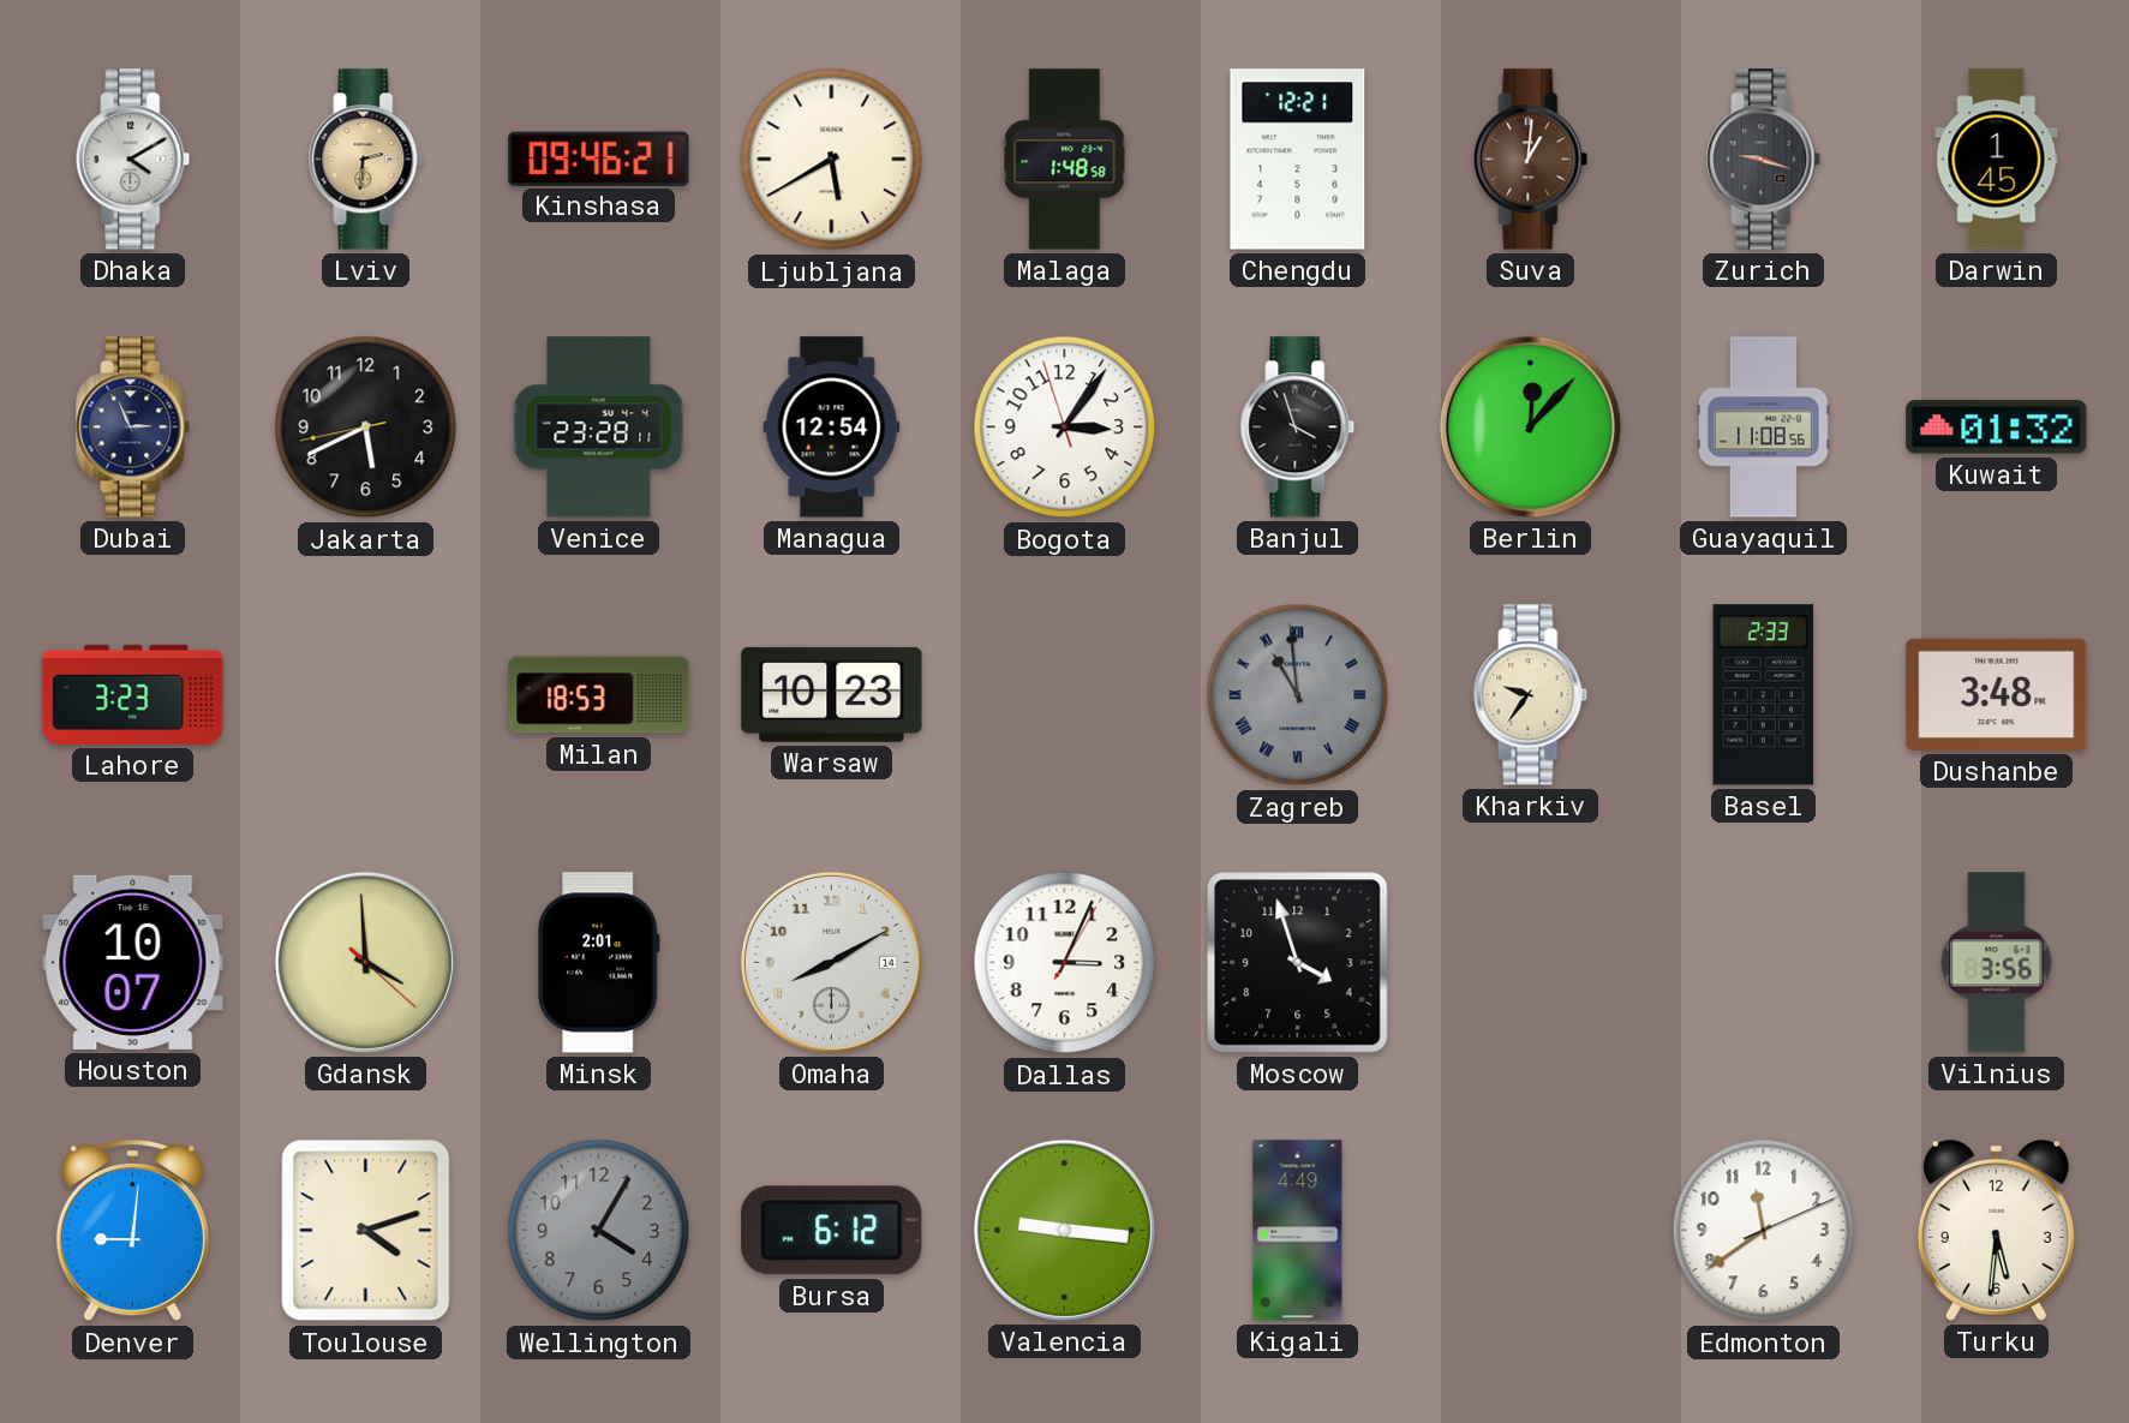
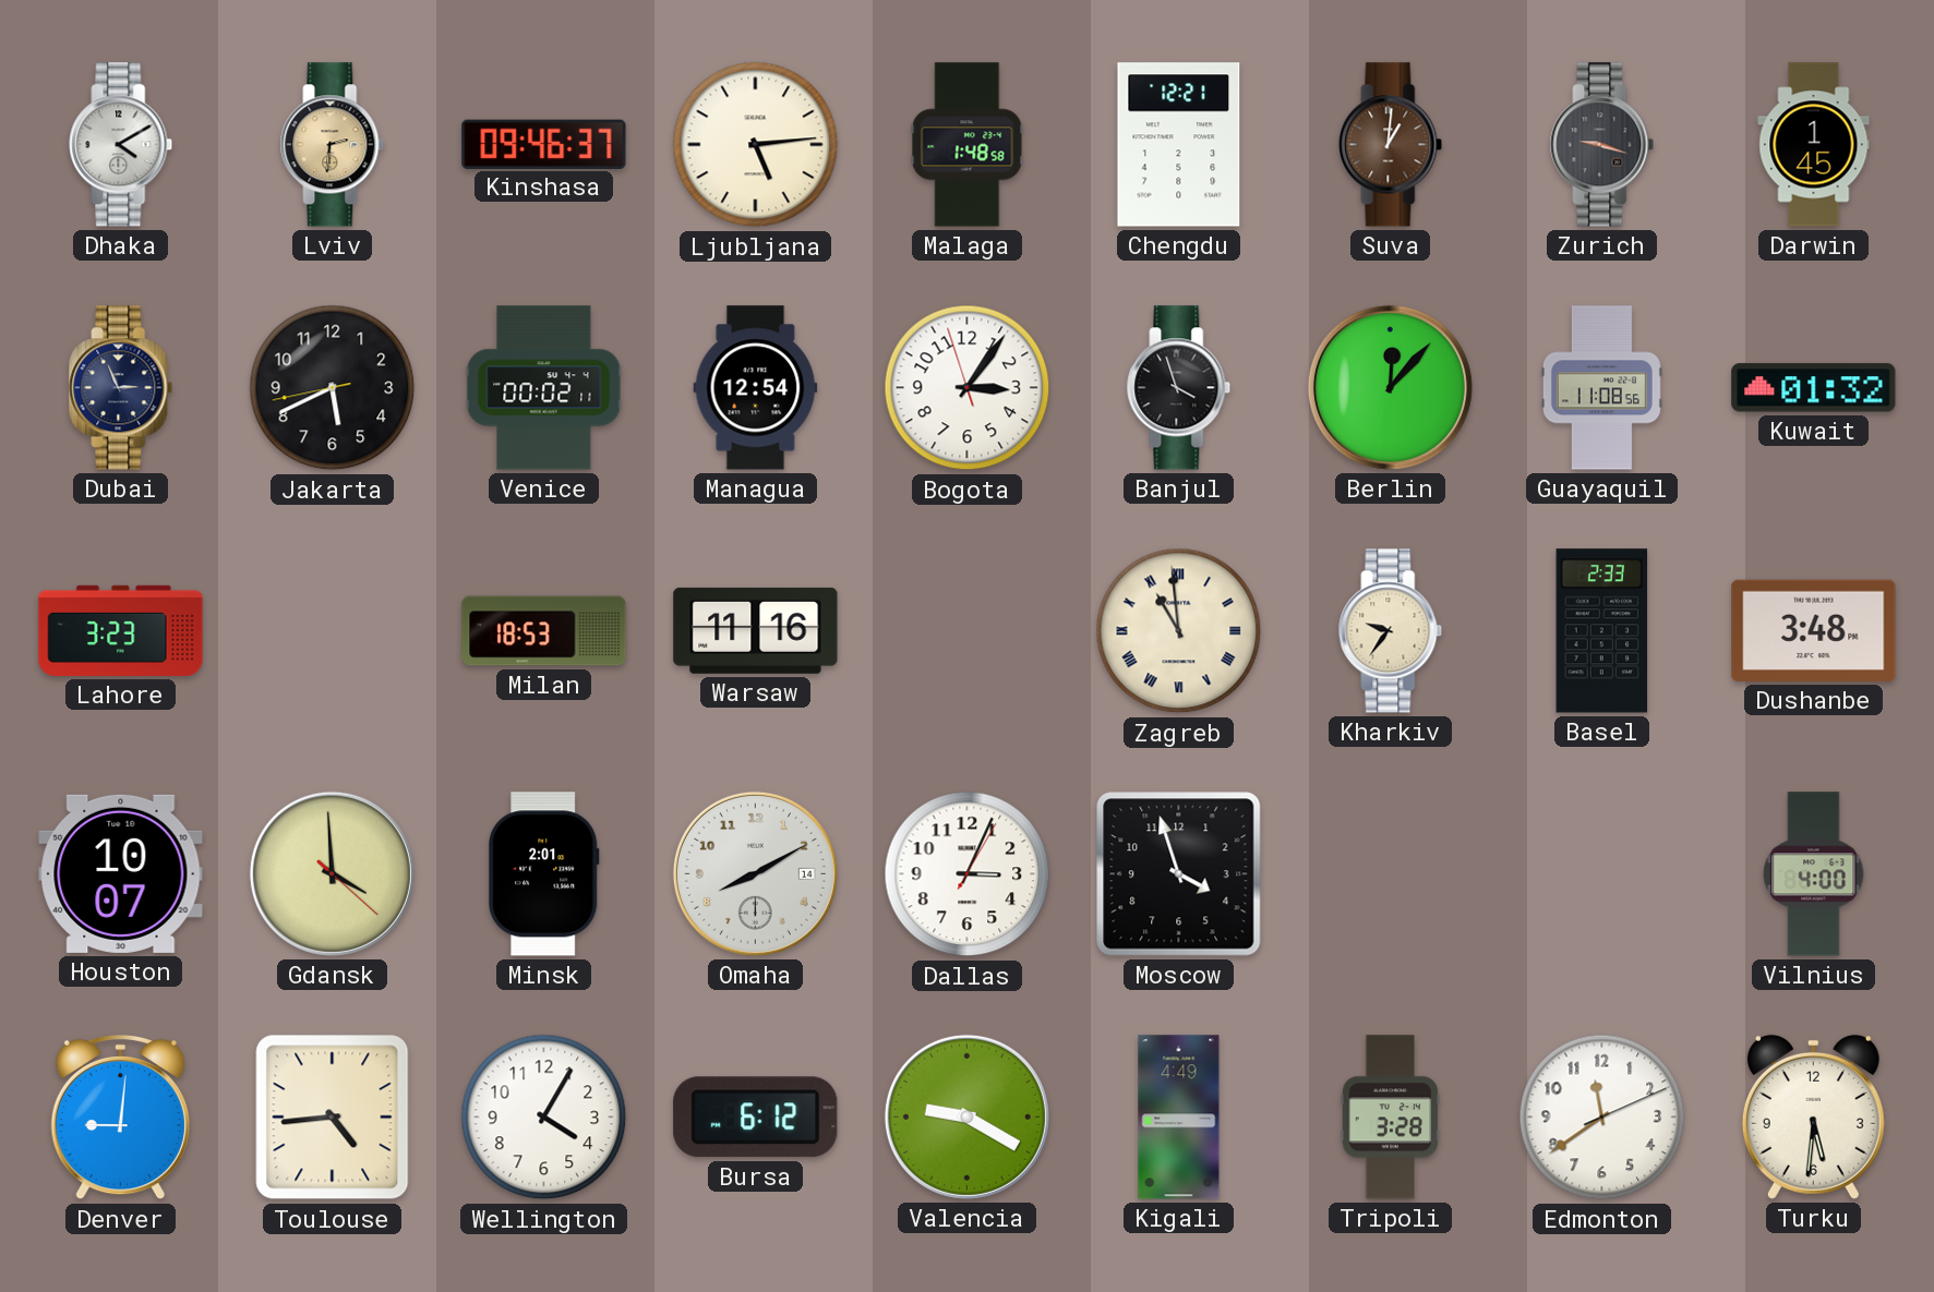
Kinshasa: 09:46:21 -> 09:46:37
Ljubljana: 5:40 -> 5:14
Venice: 23:28 -> 00:02
Warsaw: 10:23 -> 11:16
Zagreb dial: grey -> cream
Vilnius: 3:56 -> 4:00
Toulouse: 4:12 -> 4:44
Wellington dial: grey -> white
Valencia: 9:16 -> 9:20
Tripoli: none -> 3:28
